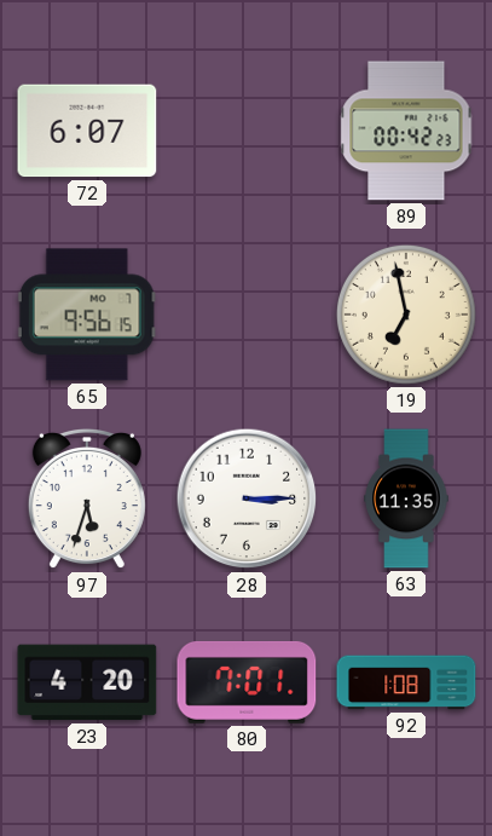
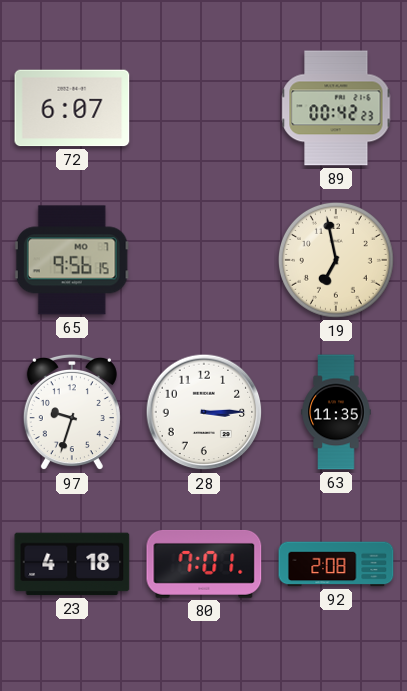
97: 5:33 -> 9:33
23: 4:20 -> 4:18
92: 1:08 -> 2:08
